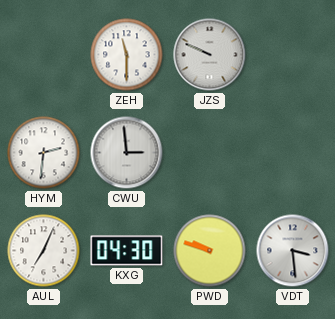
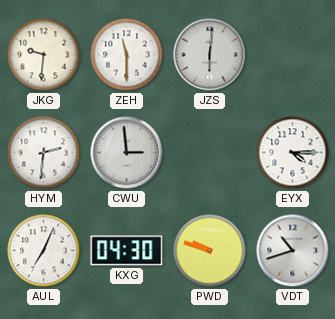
JKG: none -> 9:31
JZS: 9:49 -> 6:01
EYX: none -> 4:15
VDT: 3:29 -> 10:42
